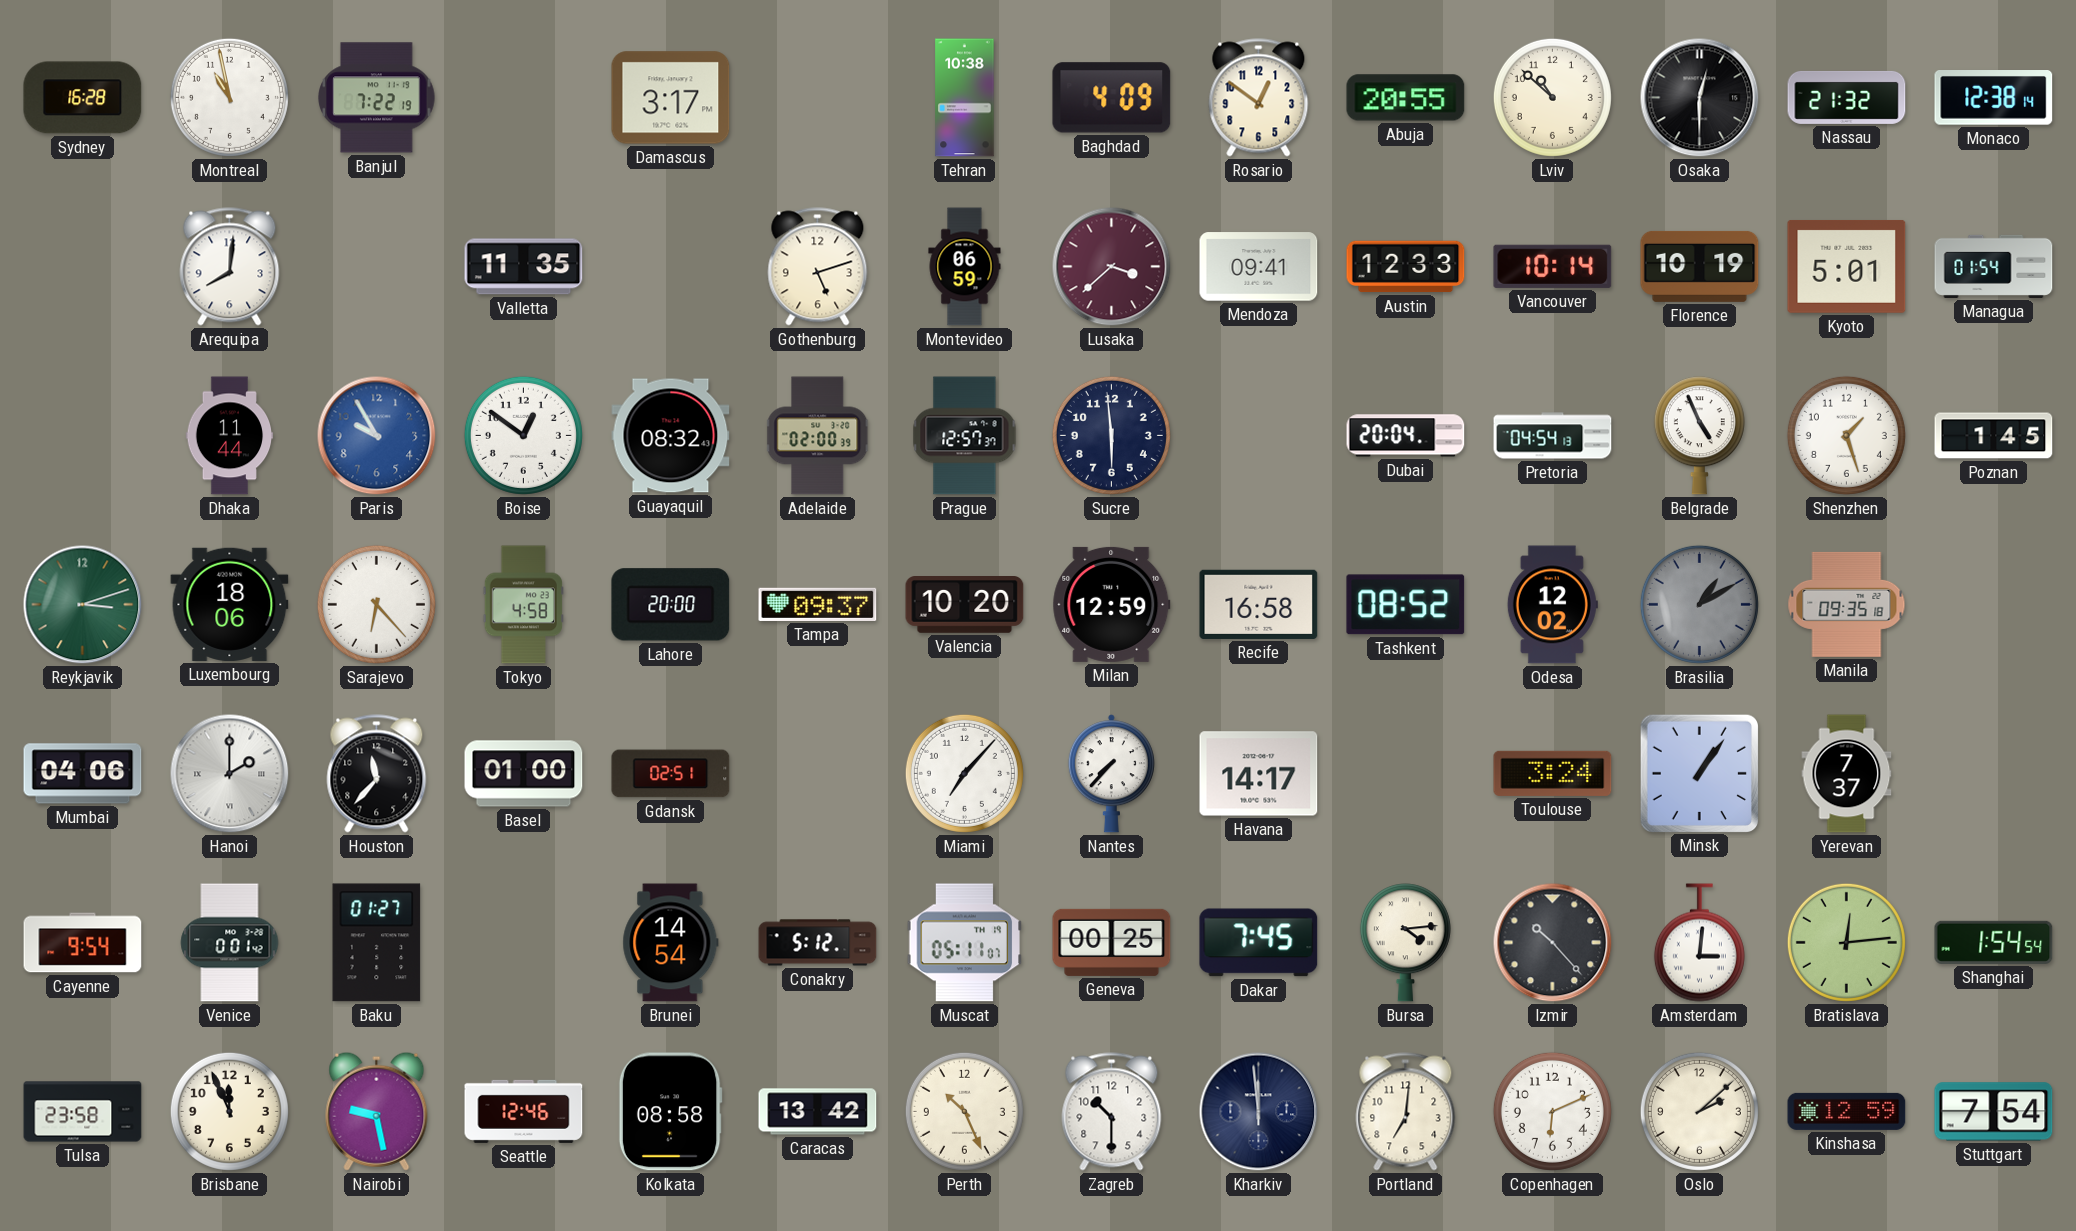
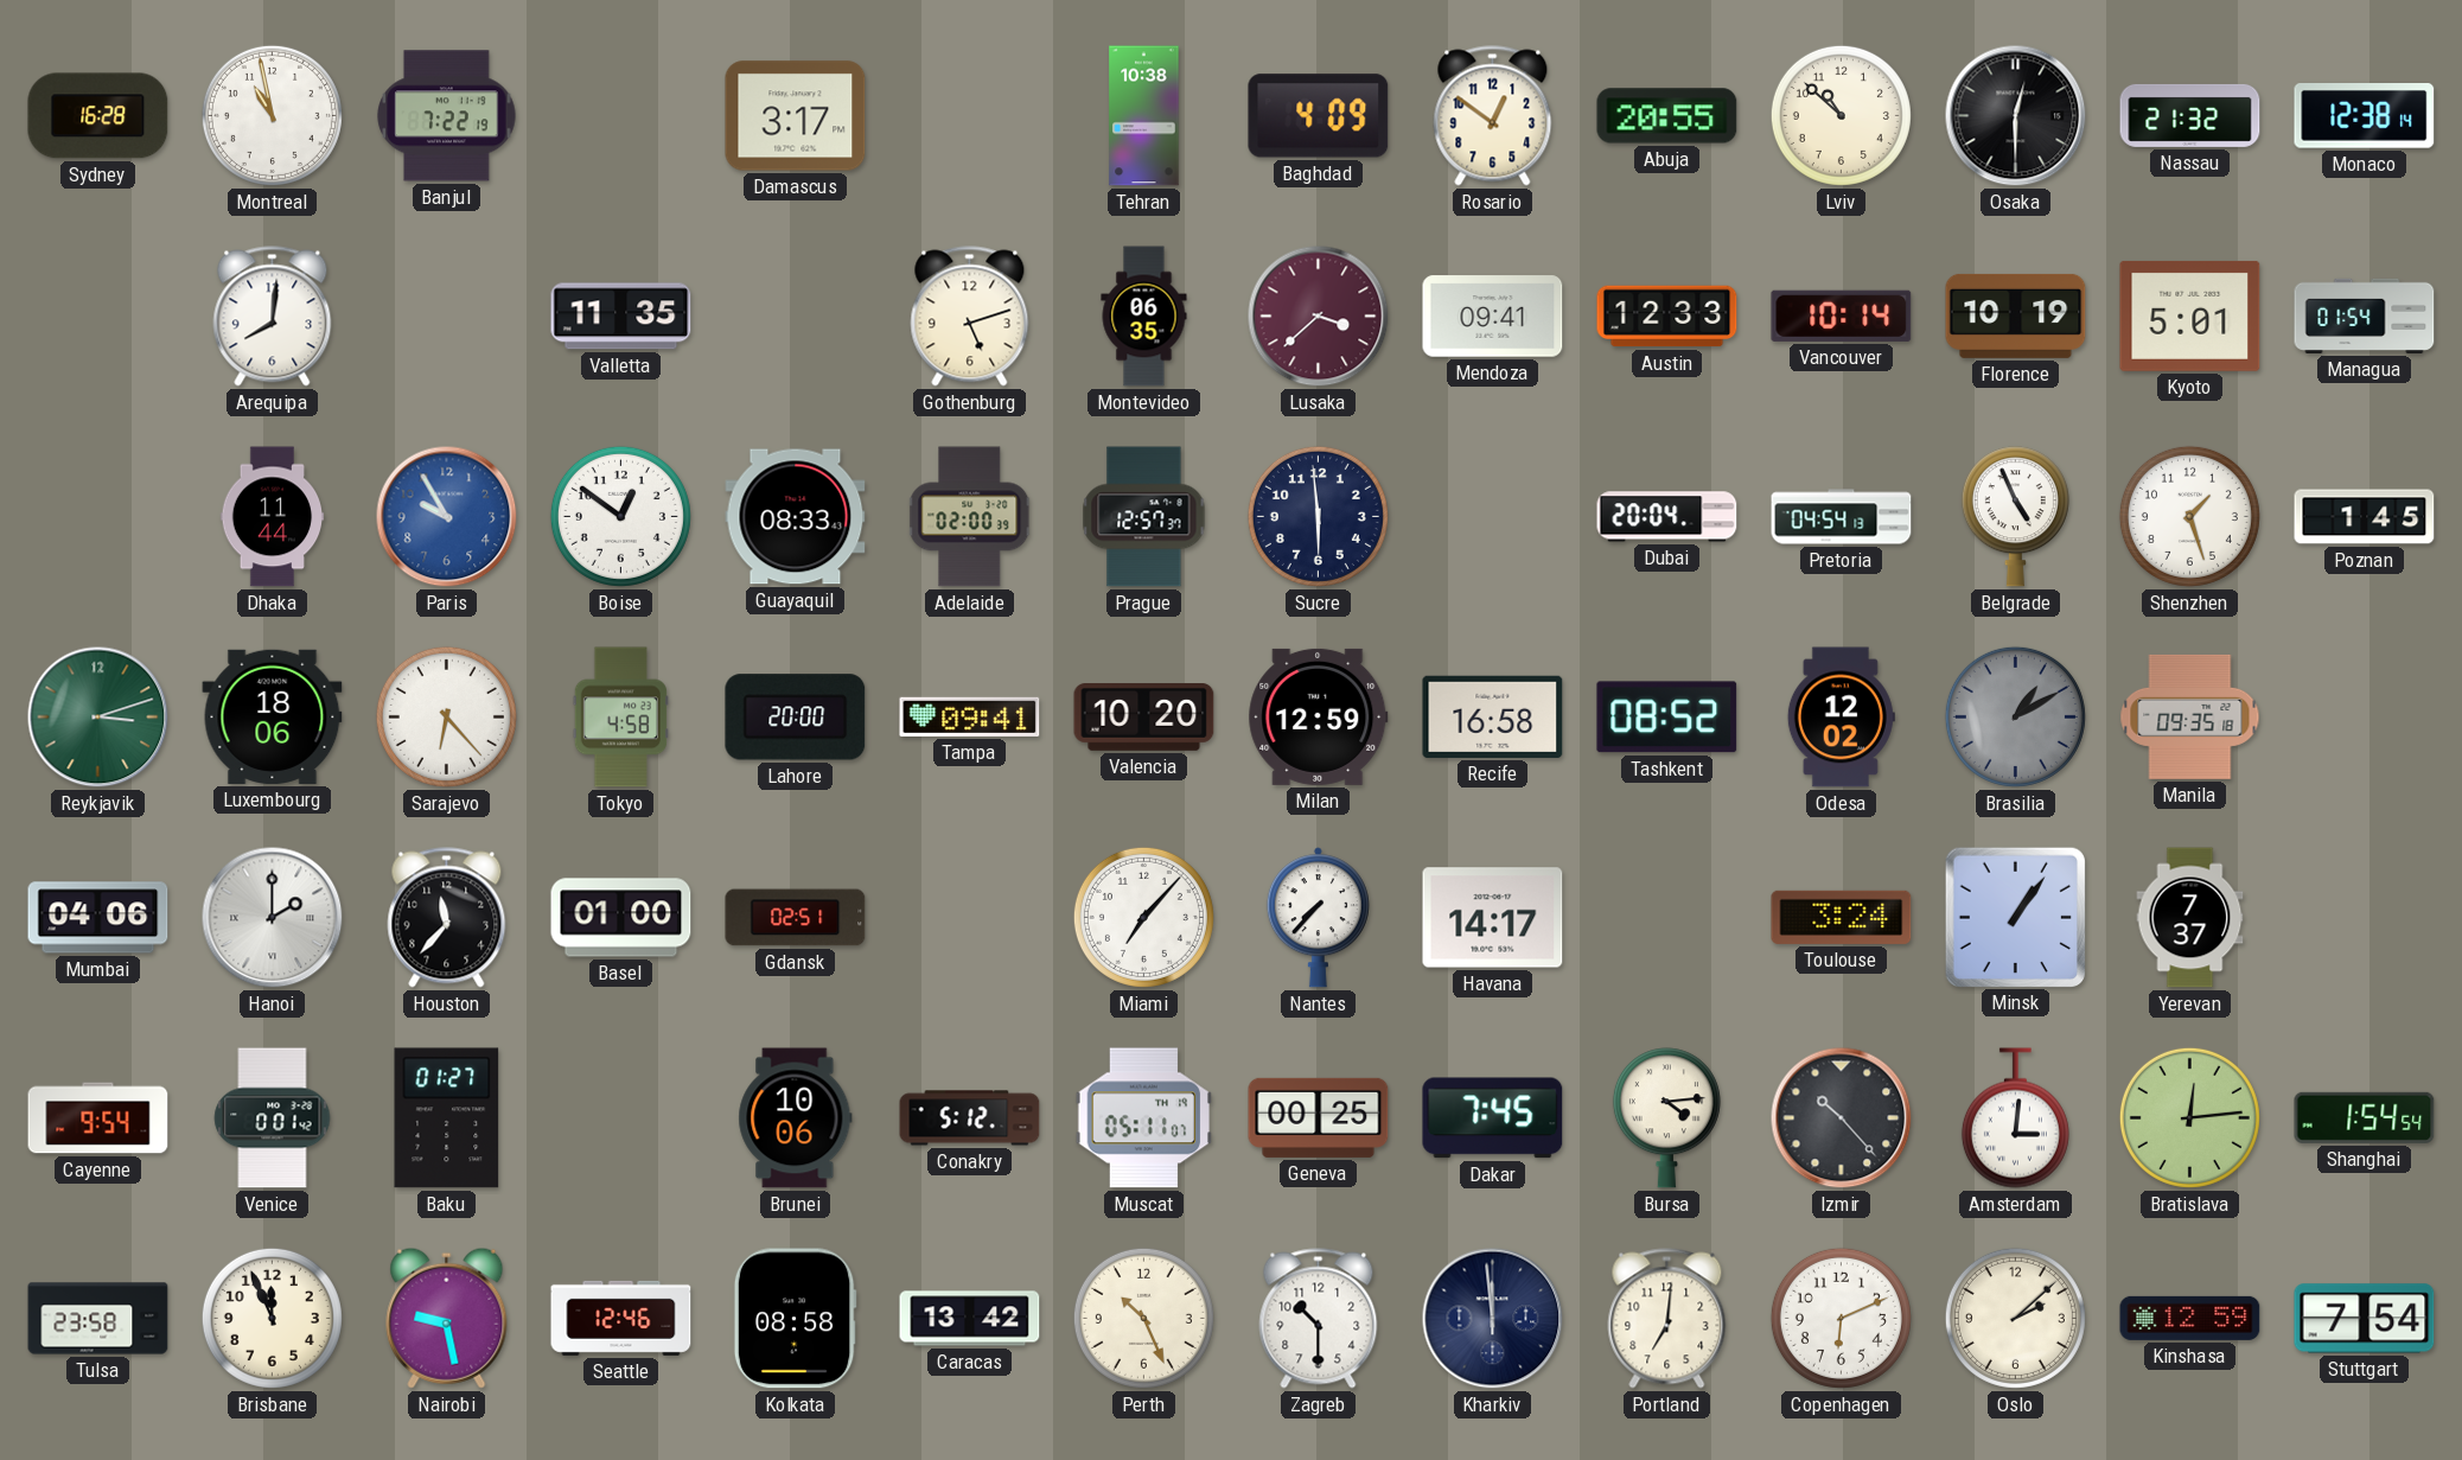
Montevideo: 06:59 -> 06:35
Guayaquil: 08:32 -> 08:33
Tampa: 09:37 -> 09:41
Brunei: 14:54 -> 10:06
